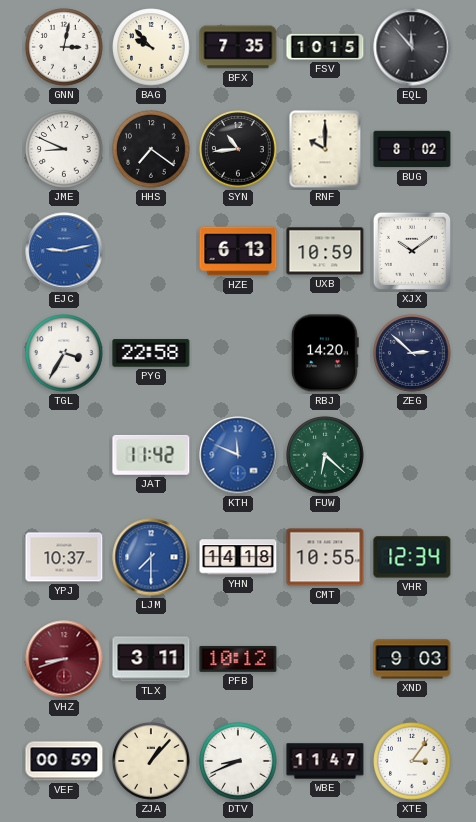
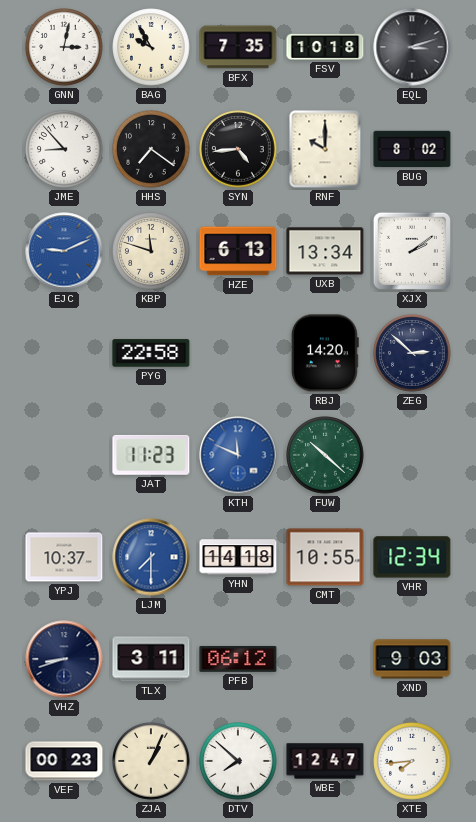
BAG: 9:53 -> 9:55
FSV: 10:15 -> 10:18
EQL: 11:53 -> 3:12
JME: 8:49 -> 8:53
SYN: 10:44 -> 4:44
EJC: 9:13 -> 9:11
KBP: none -> 11:48
UXB: 10:59 -> 13:34
XJX: 10:09 -> 2:09
TGL: 3:35 -> none
JAT: 11:42 -> 11:23
FUW: 6:22 -> 10:22
VHZ dial: burgundy -> navy
PFB: 10:12 -> 06:12
VEF: 00:59 -> 00:23
ZJA: 1:07 -> 1:04
DTV: 8:41 -> 7:52
WBE: 11:47 -> 12:47
XTE: 3:06 -> 7:44
